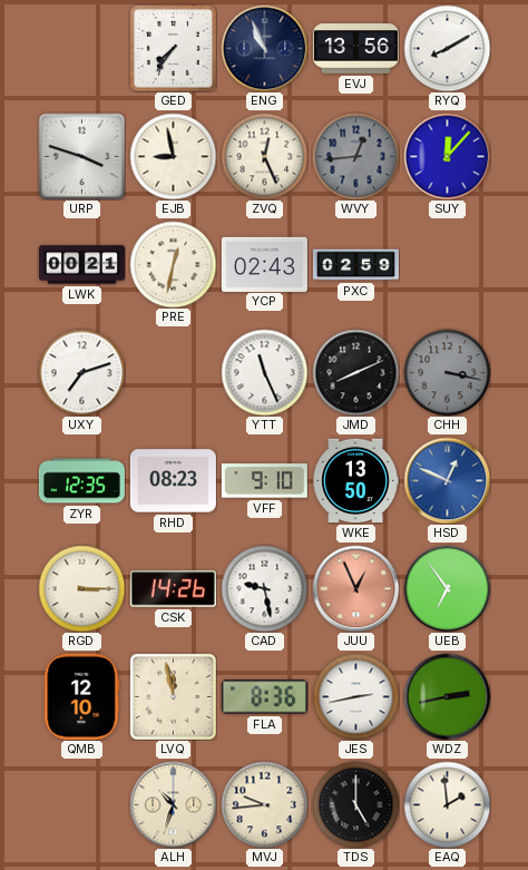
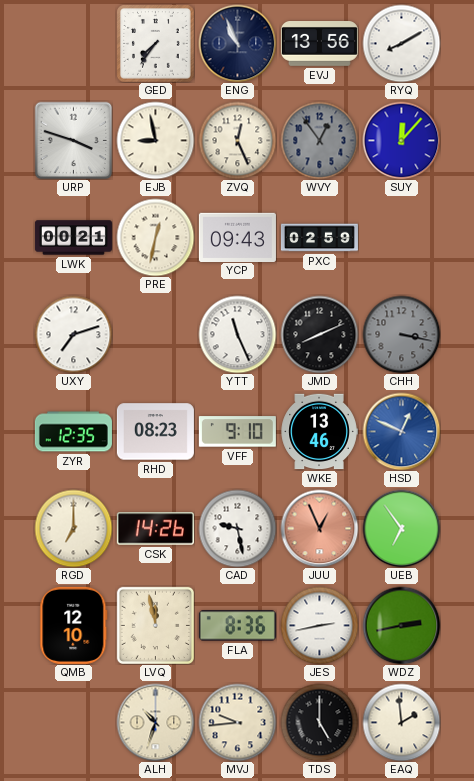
WVY: 12:44 -> 12:54
YCP: 02:43 -> 09:43
WKE: 13:50 -> 13:46
RGD: 3:15 -> 7:00
